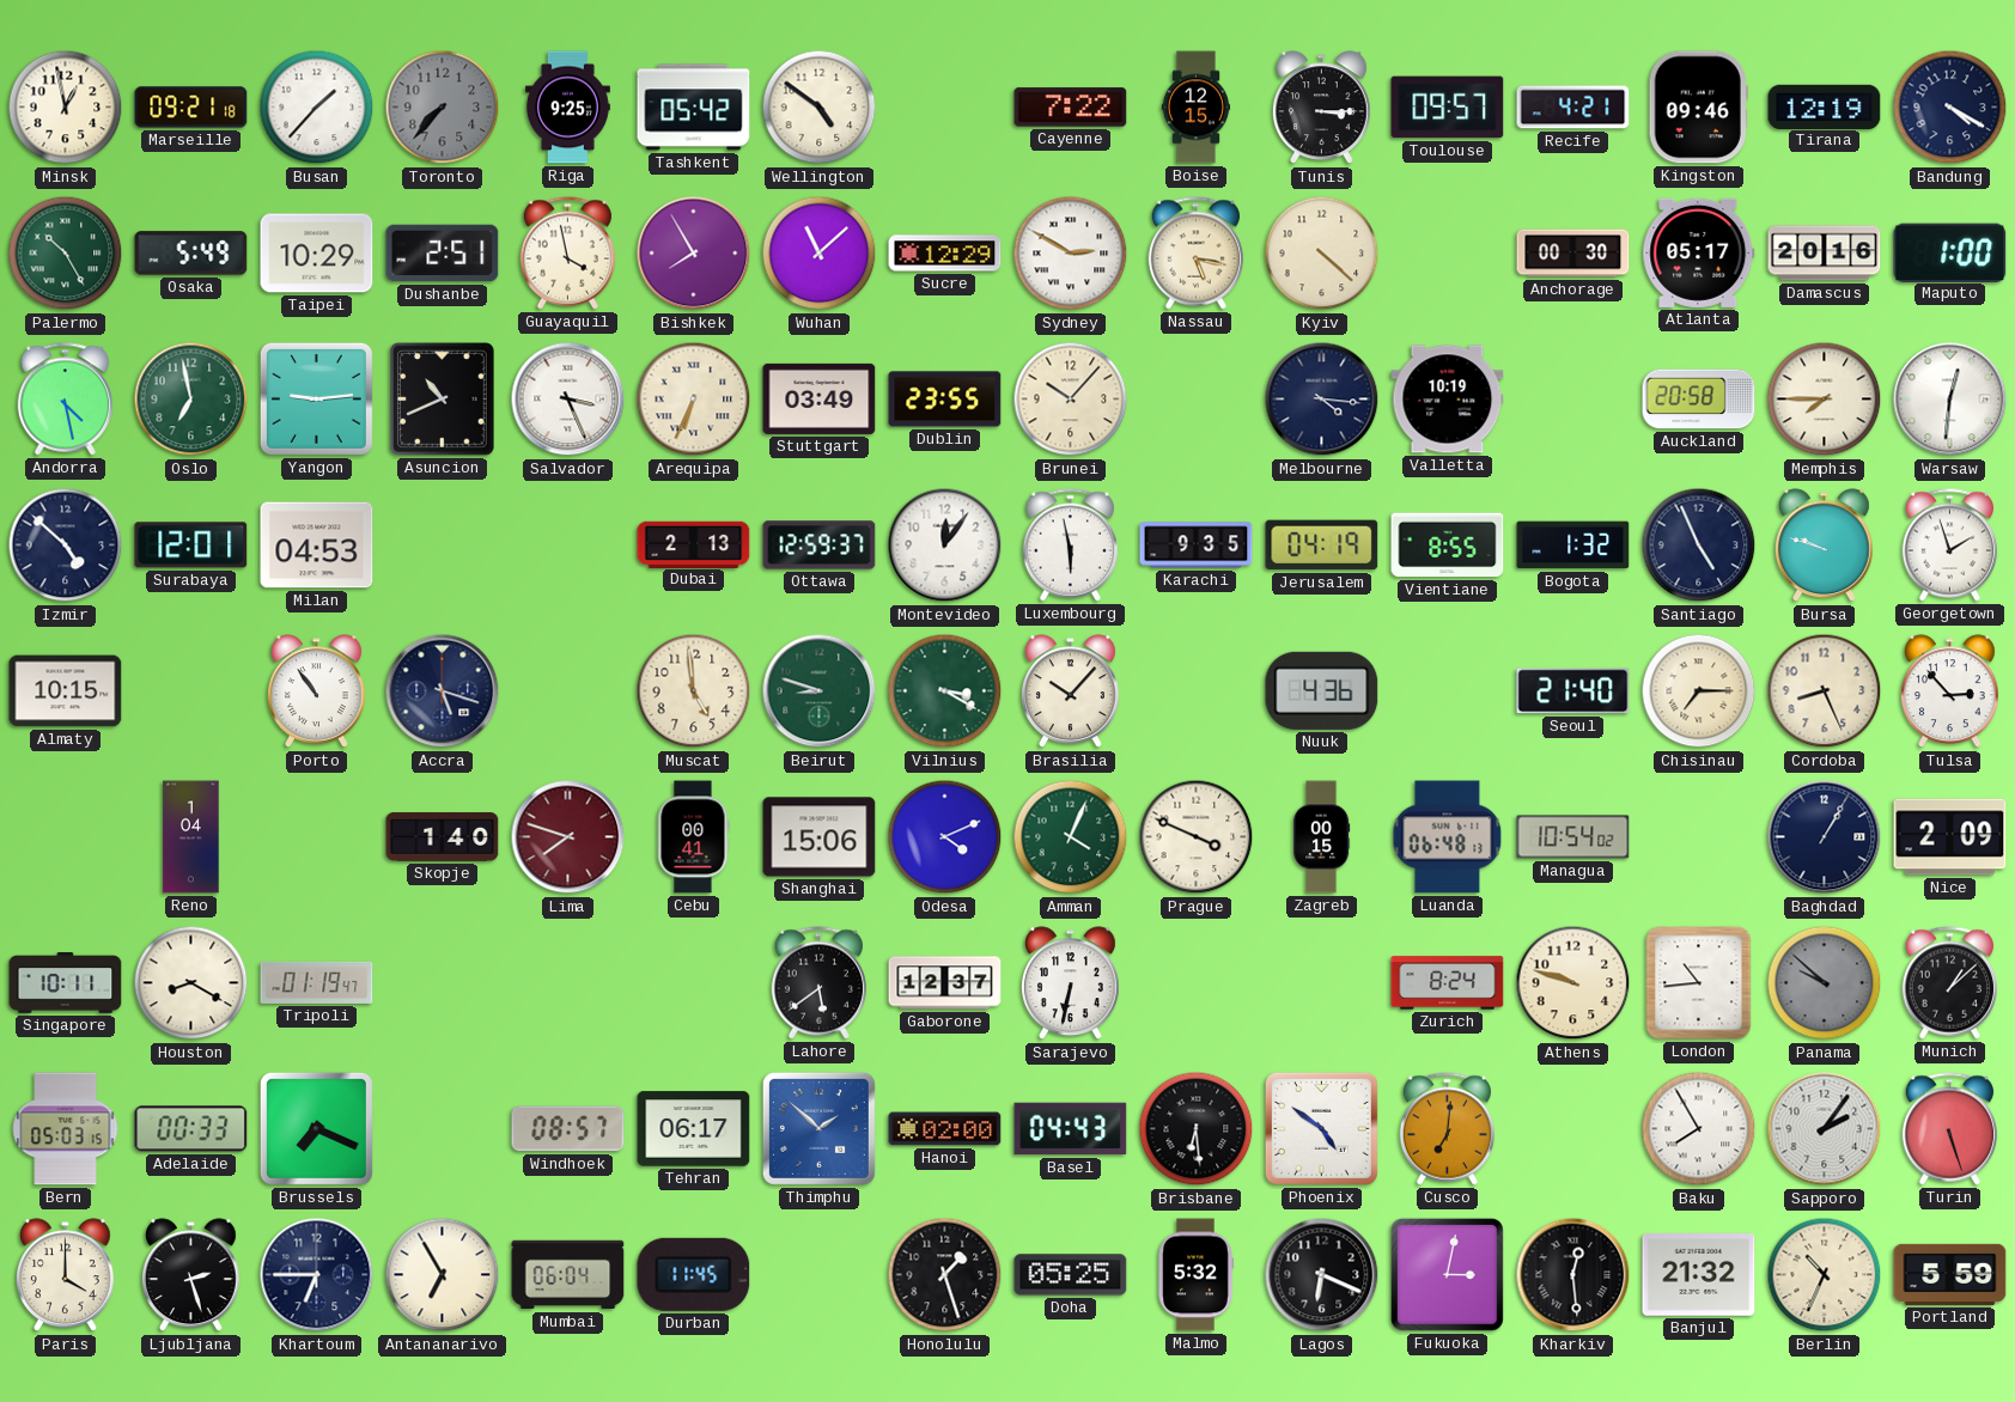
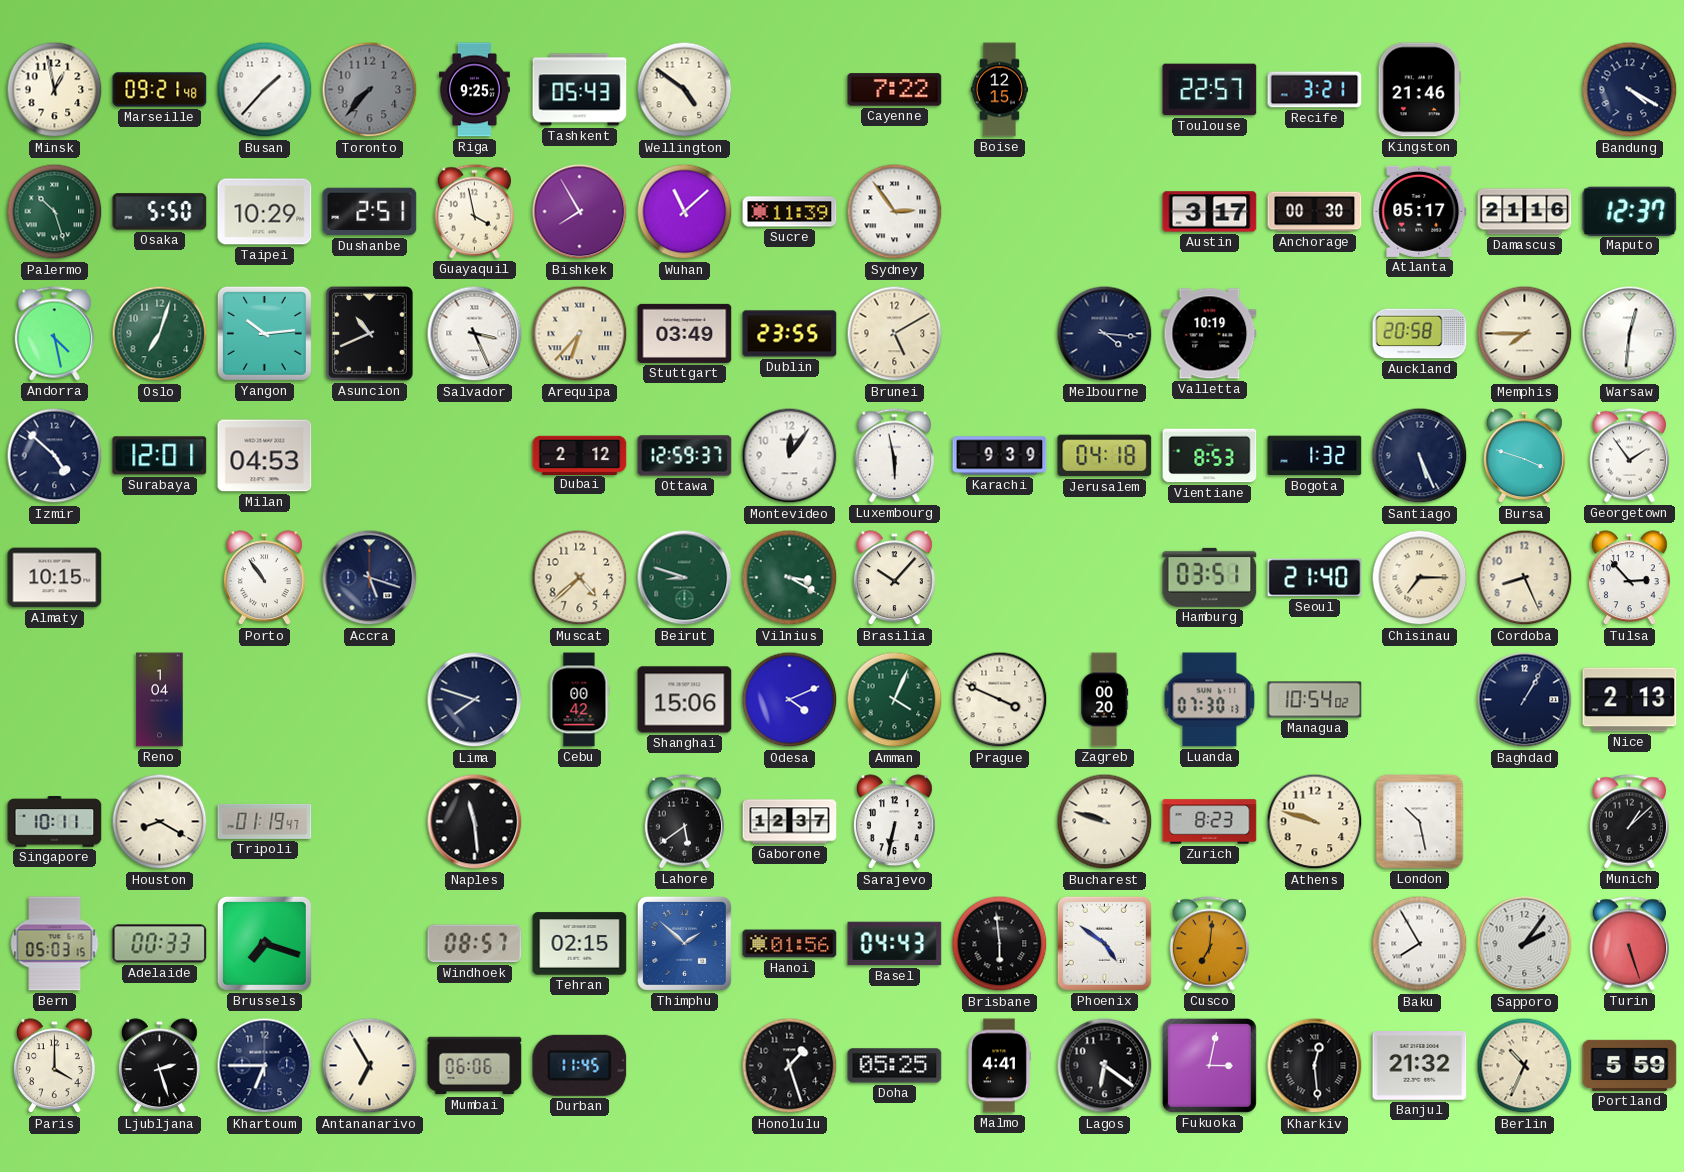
Marseille: 09:21:18 -> 09:21:48
Tashkent: 05:42 -> 05:43
Tunis: 3:15 -> none
Toulouse: 09:57 -> 22:57
Recife: 4:21 -> 3:21
Kingston: 09:46 -> 21:46
Tirana: 12:19 -> none
Palermo: 10:25 -> 10:27
Osaka: 5:49 -> 5:50
Sucre: 12:29 -> 11:39
Sydney: 2:50 -> 2:54
Nassau: 5:17 -> none
Kyiv: 4:22 -> none
Austin: none -> 3:17
Damascus: 20:16 -> 21:16
Maputo: 1:00 -> 12:37
Oslo: 6:58 -> 7:03
Yangon: 9:14 -> 10:14
Arequipa: 6:34 -> 6:37
Brunei: 10:07 -> 5:10
Dubai: 2:13 -> 2:12
Karachi: 9:35 -> 9:39
Jerusalem: 04:19 -> 04:18
Vientiane: 8:55 -> 8:53
Santiago: 4:56 -> 5:26
Bursa: 9:48 -> 3:48
Georgetown: 1:57 -> 1:54
Muscat: 4:59 -> 4:38
Nuuk: 4:36 -> none
Hamburg: none -> 03:51
Skopje: 1:40 -> none
Lima dial: burgundy -> navy
Cebu: 00:41 -> 00:42
Zagreb: 00:15 -> 00:20
Luanda: 06:48 -> 07:30
Nice: 2:09 -> 2:13
Naples: none -> 11:29
Bucharest: none -> 9:48
Zurich: 8:24 -> 8:23
London: 10:44 -> 10:28
Panama: 9:52 -> none
Brussels: 7:19 -> 7:18
Tehran: 06:17 -> 02:15
Hanoi: 02:00 -> 01:56
Brisbane: 6:29 -> 5:59
Mumbai: 06:04 -> 06:06
Malmo: 5:32 -> 4:41
Lagos: 6:19 -> 6:21
